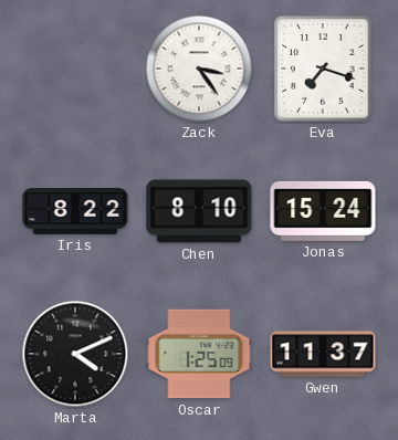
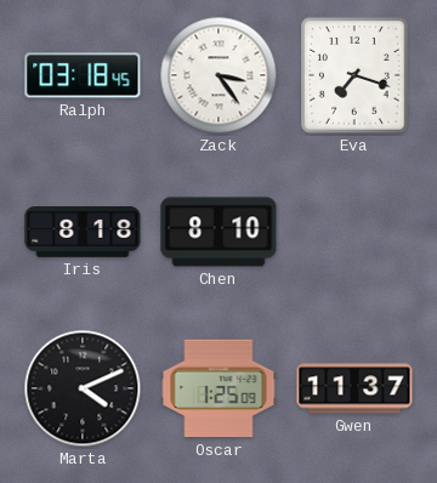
Ralph: none -> 03:18
Iris: 8:22 -> 8:18
Jonas: 15:24 -> none
